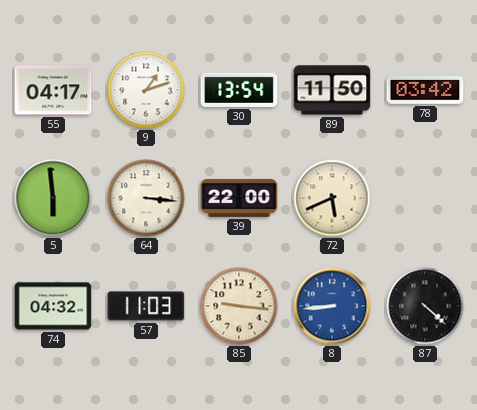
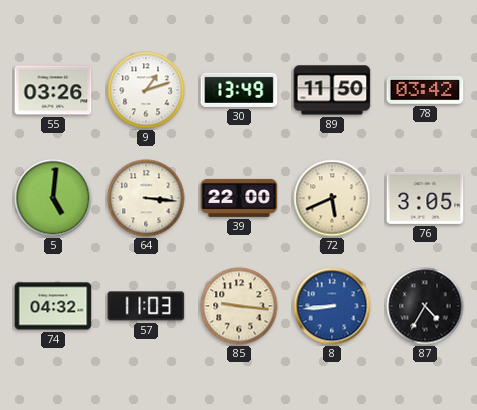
55: 04:17 -> 03:26
30: 13:54 -> 13:49
5: 5:59 -> 5:01
76: none -> 3:05
87: 4:22 -> 4:35
